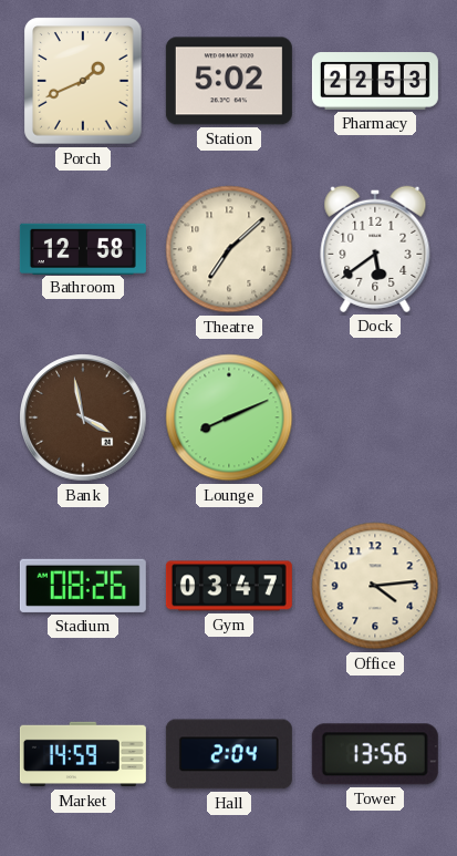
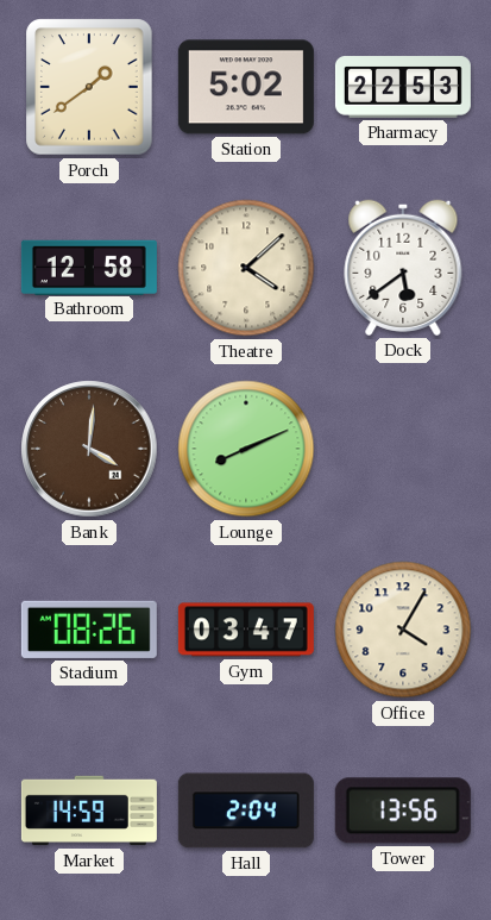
Porch: 1:41 -> 1:39
Theatre: 7:08 -> 4:08
Bank: 3:58 -> 4:01
Office: 4:14 -> 4:05
